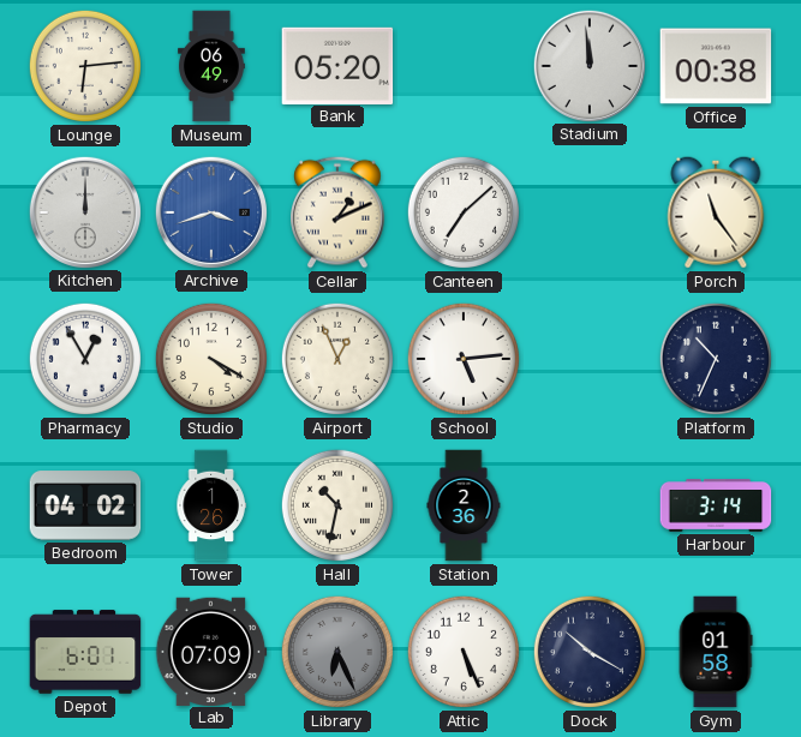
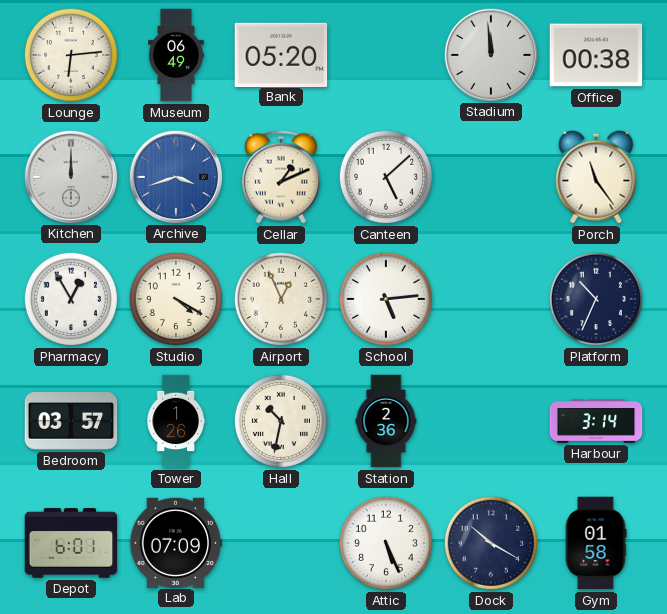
Canteen: 7:08 -> 5:08
Bedroom: 04:02 -> 03:57
Library: 6:26 -> none
